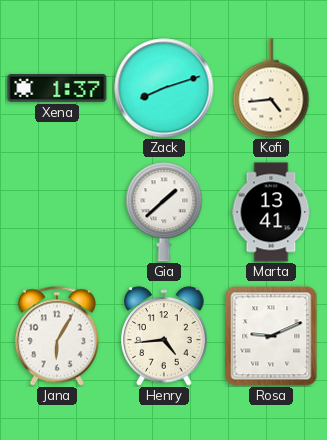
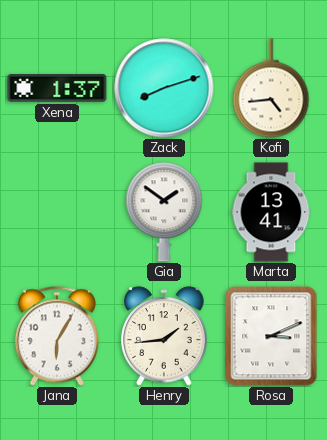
Gia: 1:38 -> 1:51
Henry: 4:44 -> 1:44
Rosa: 9:11 -> 3:11
